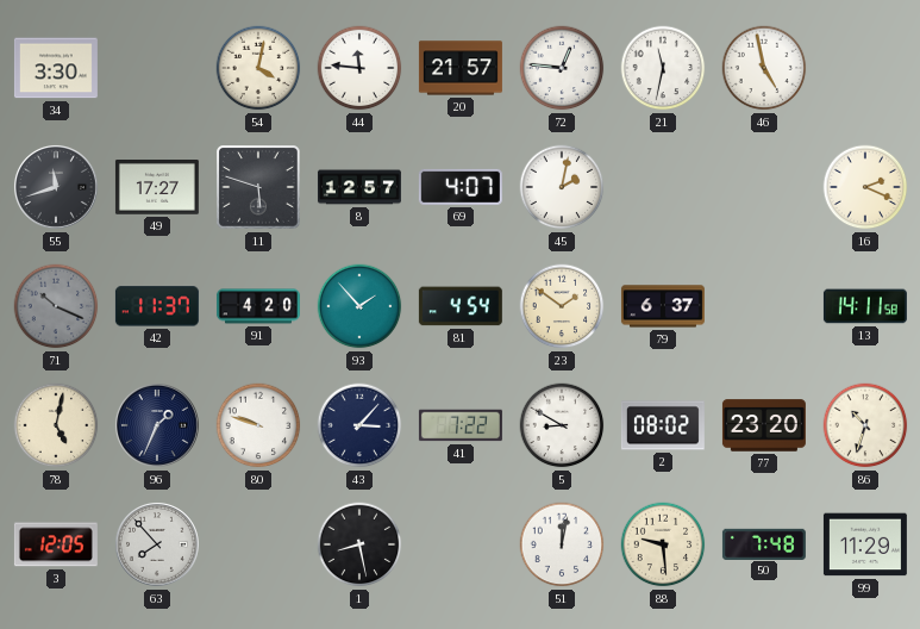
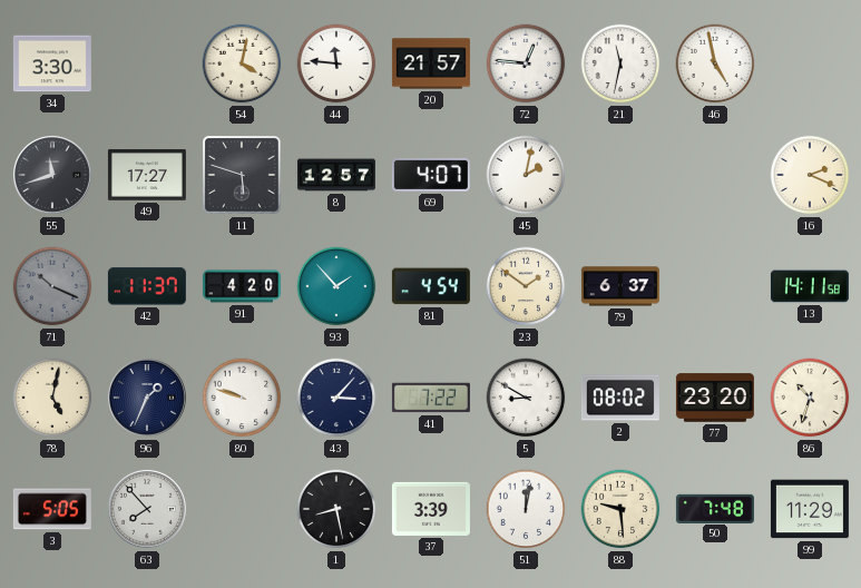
3: 12:05 -> 5:05
37: none -> 3:39
